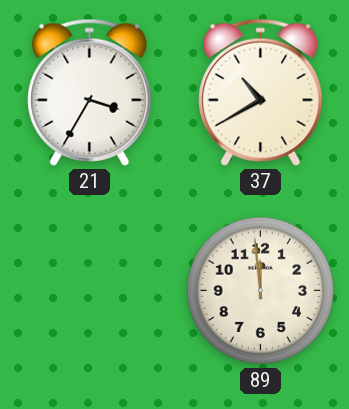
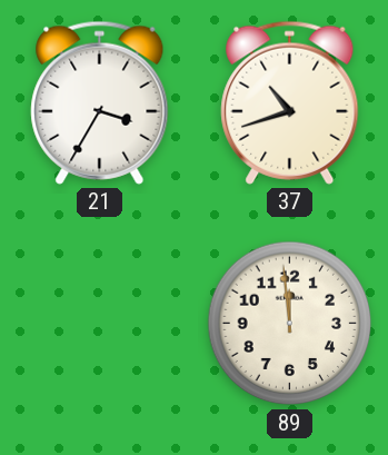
37: 10:40 -> 10:42
